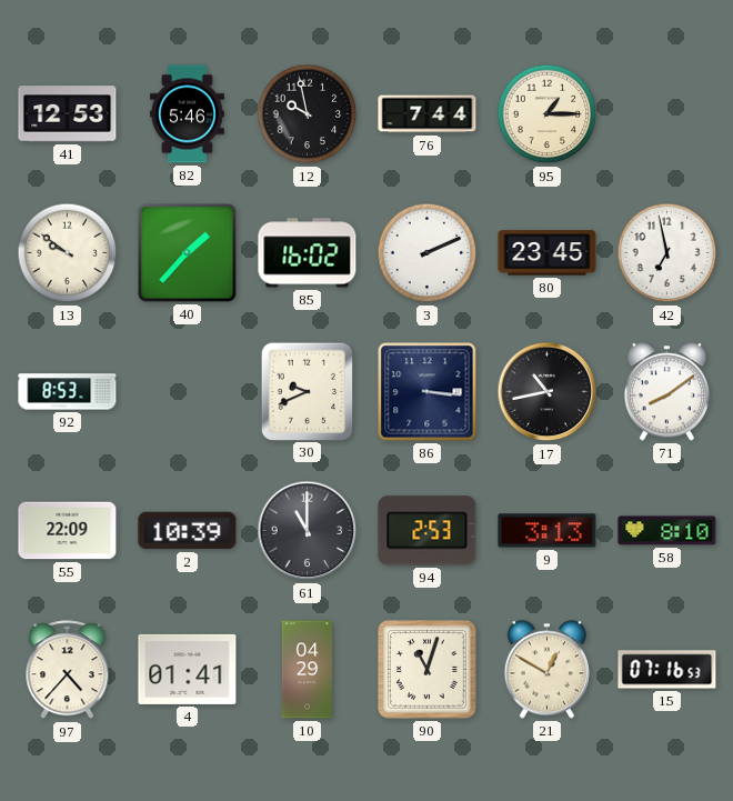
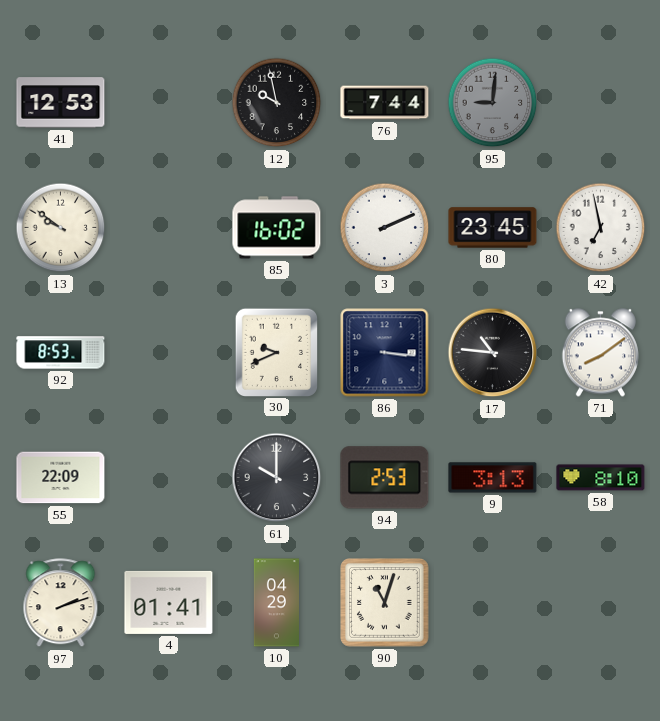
82: 5:46 -> none
95: 1:15 -> 9:01
95 dial: cream -> grey
40: 1:37 -> none
17: 10:43 -> 10:46
2: 10:39 -> none
61: 11:00 -> 10:00
97: 4:37 -> 2:12
21: 12:50 -> none
15: 07:16 -> none
